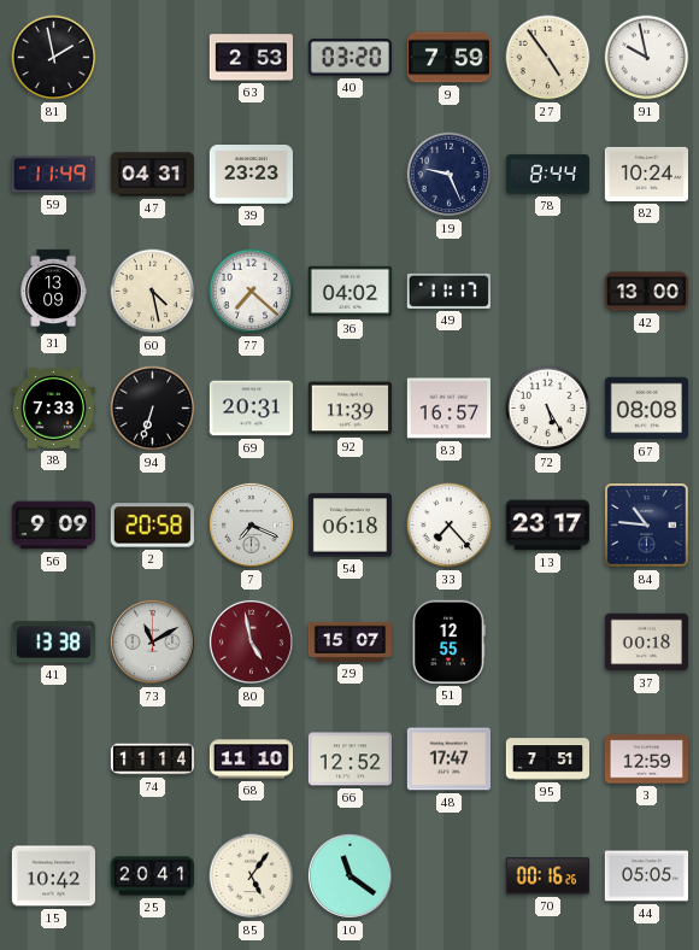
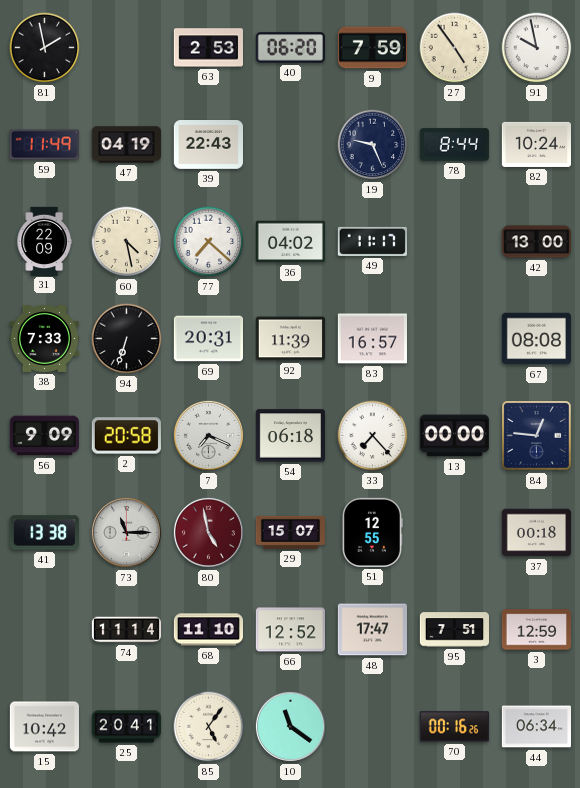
40: 03:20 -> 06:20
47: 04:31 -> 04:19
39: 23:23 -> 22:43
31: 13:09 -> 22:09
72: 5:25 -> none
13: 23:17 -> 00:00
84: 10:46 -> 12:46
73: 11:10 -> 11:15
44: 05:05 -> 06:34
